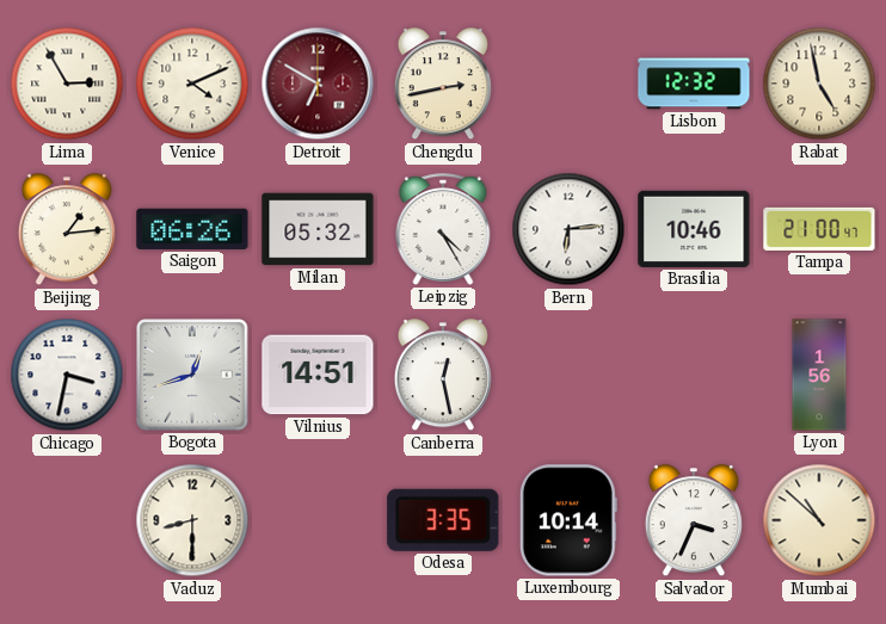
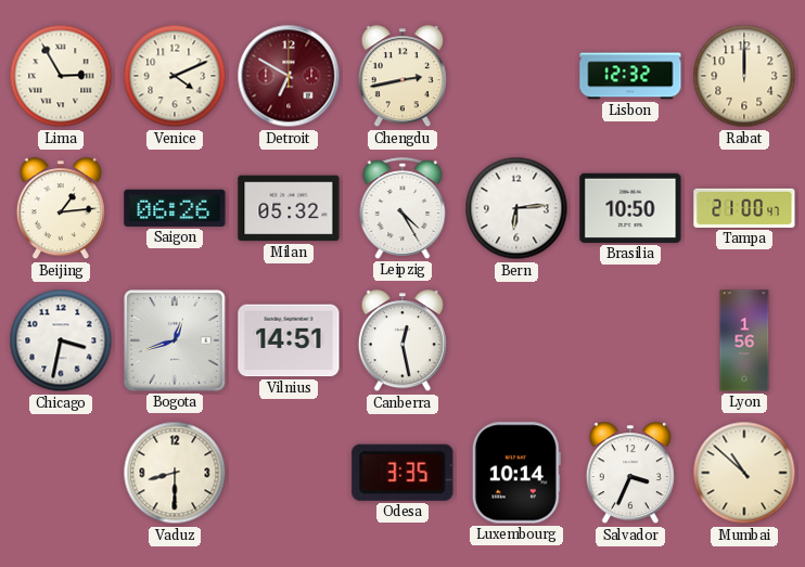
Rabat: 4:58 -> 12:00
Brasilia: 10:46 -> 10:50
